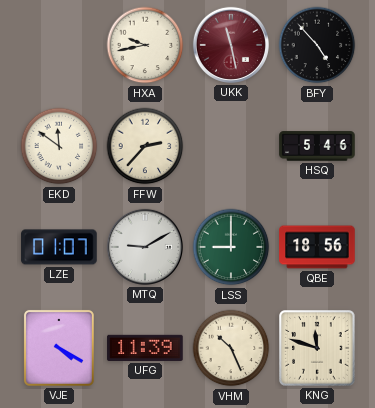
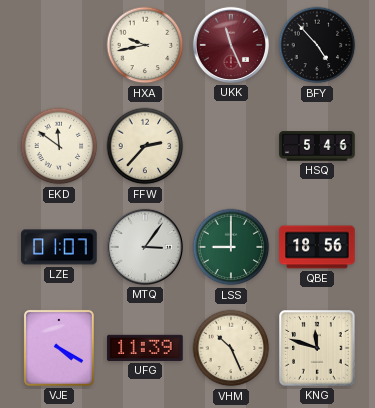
UKK: 11:28 -> 11:26
MTQ: 9:10 -> 3:06
